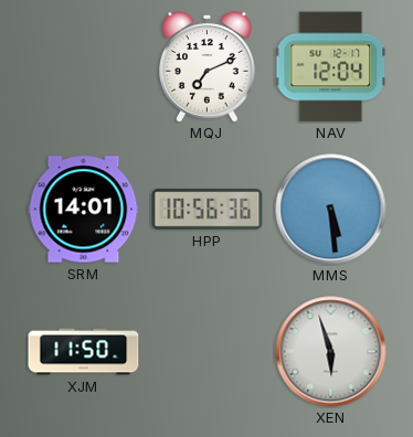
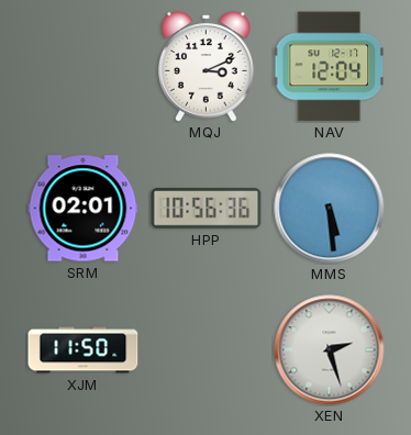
MQJ: 7:11 -> 3:11
SRM: 14:01 -> 02:01
XEN: 5:57 -> 2:27
